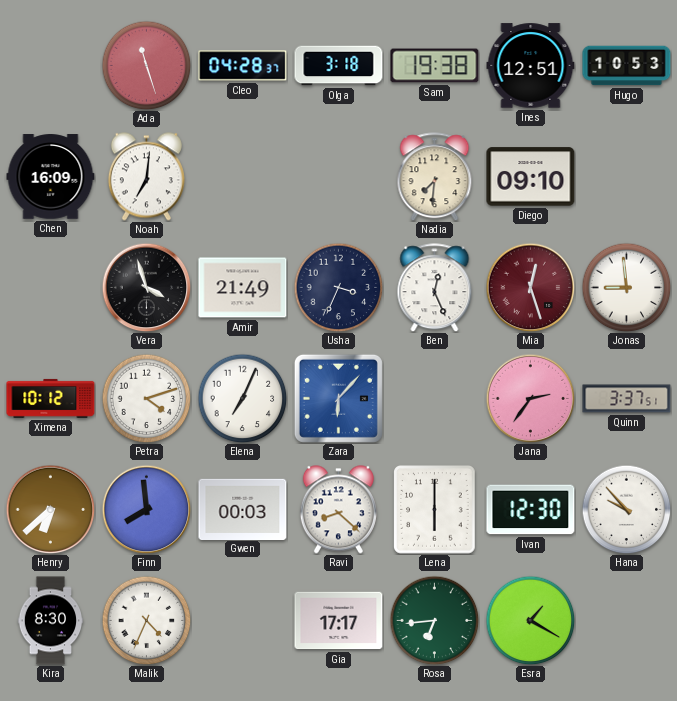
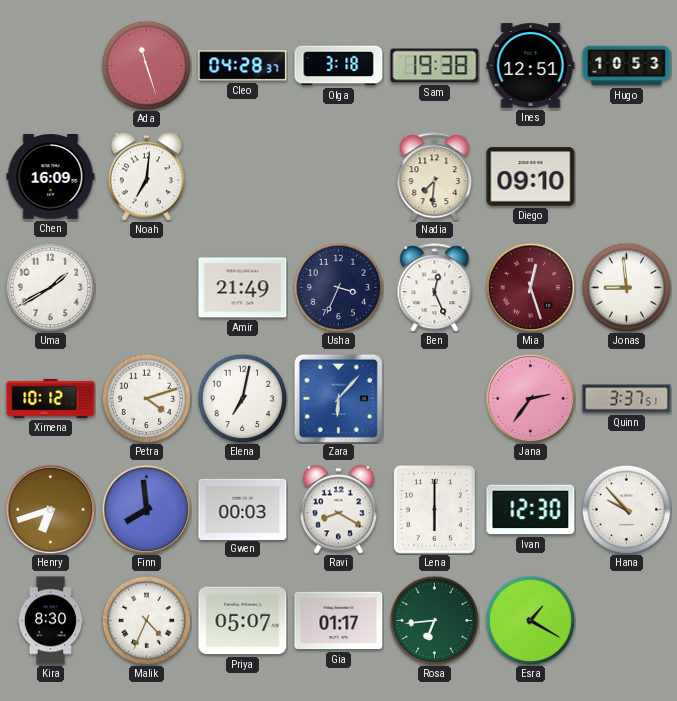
Uma: none -> 1:40
Vera: 3:57 -> none
Elena: 7:04 -> 7:02
Henry: 6:38 -> 6:42
Ravi: 8:22 -> 8:20
Priya: none -> 05:07
Gia: 17:17 -> 01:17
